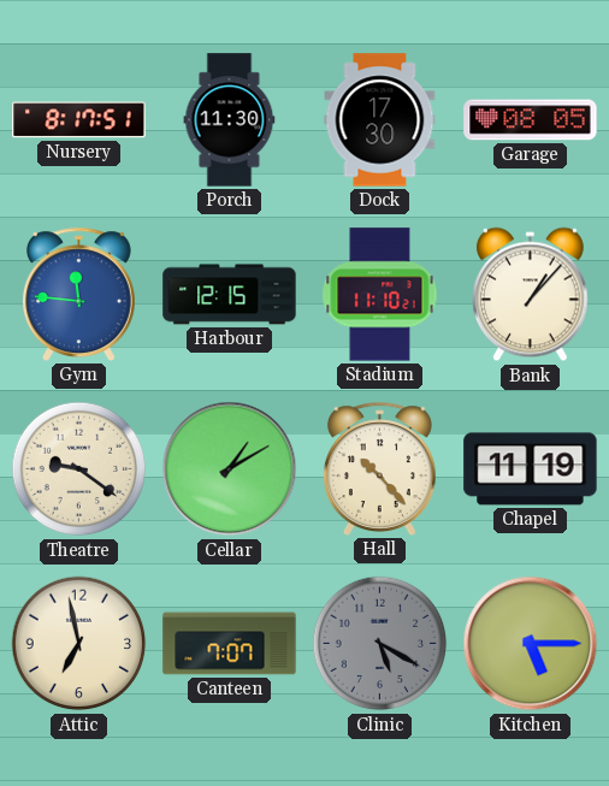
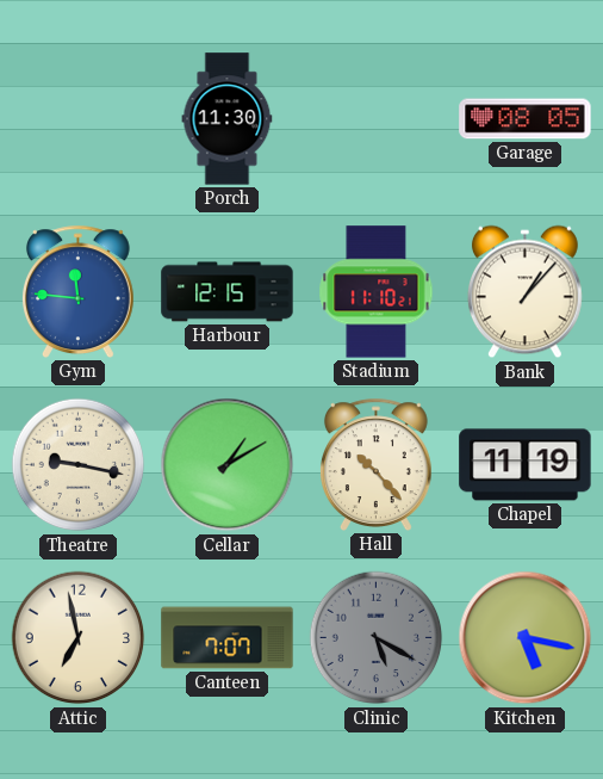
Nursery: 8:17 -> none
Dock: 17:30 -> none
Theatre: 9:21 -> 9:17
Kitchen: 5:15 -> 5:17
